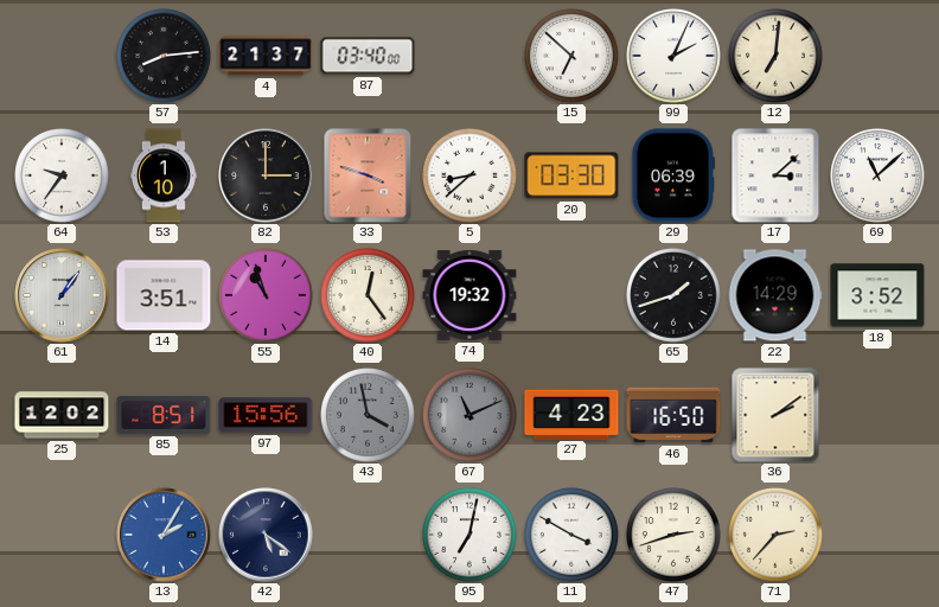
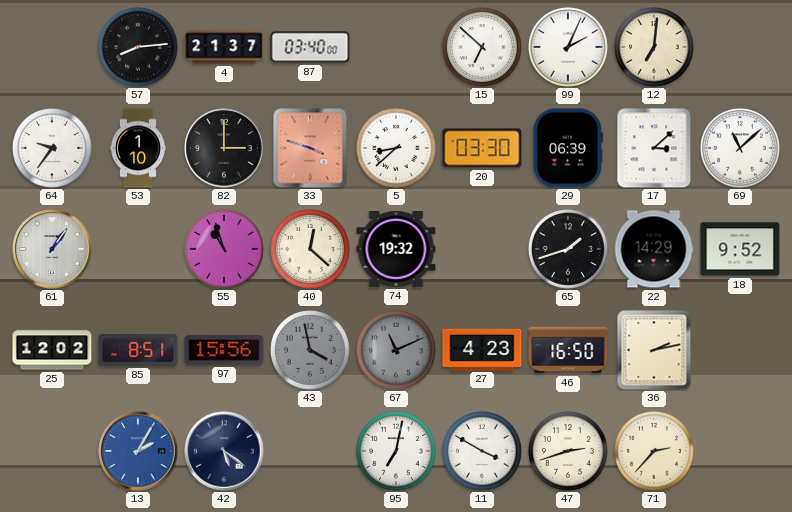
14: 3:51 -> none
40: 12:24 -> 12:22
18: 3:52 -> 9:52
36: 2:09 -> 2:13
